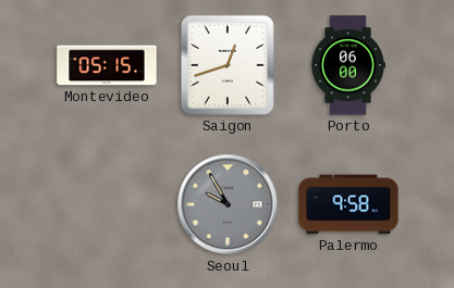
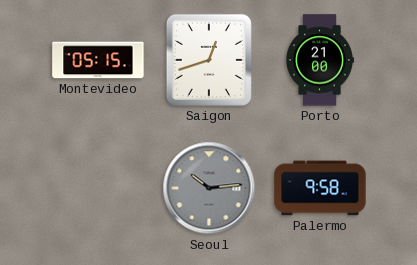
Porto: 06:00 -> 21:00
Seoul: 9:55 -> 10:14
